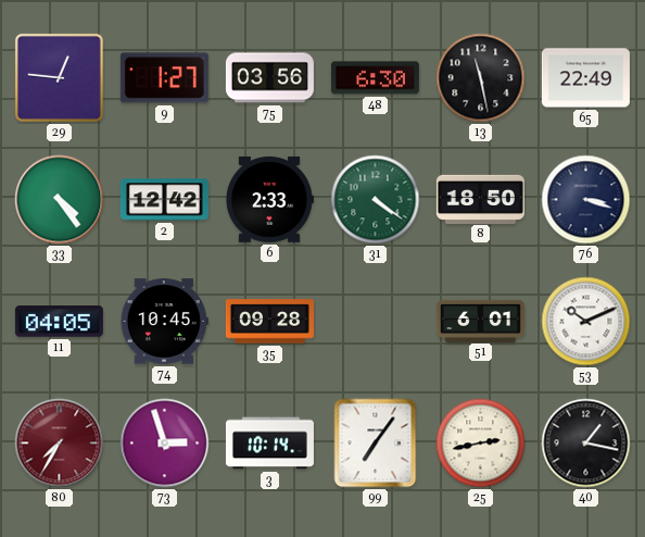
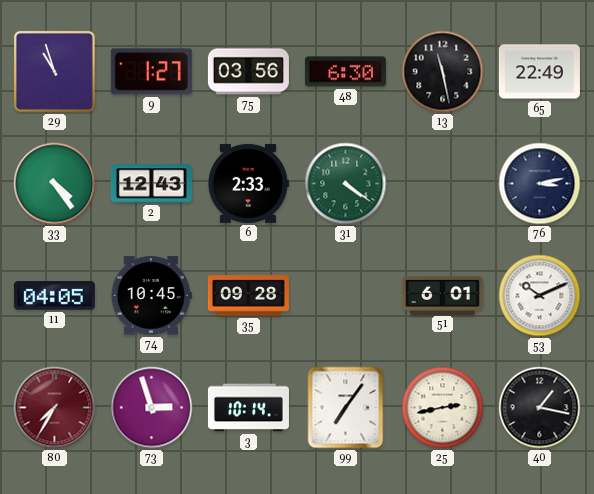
29: 12:46 -> 10:57
2: 12:42 -> 12:43
8: 18:50 -> none
76: 3:18 -> 3:13
